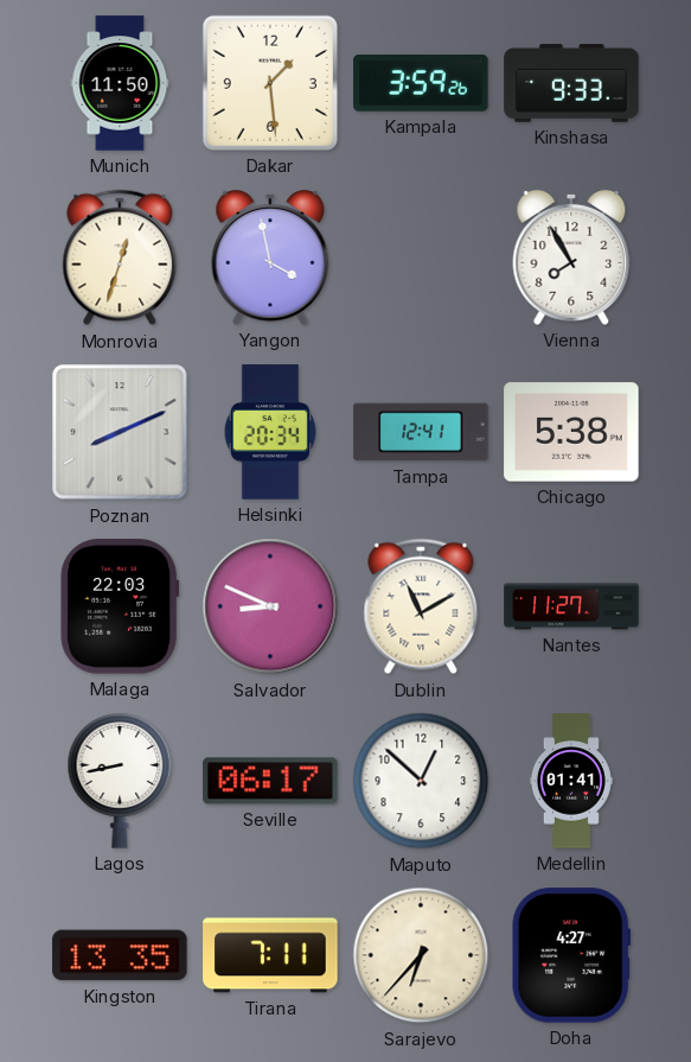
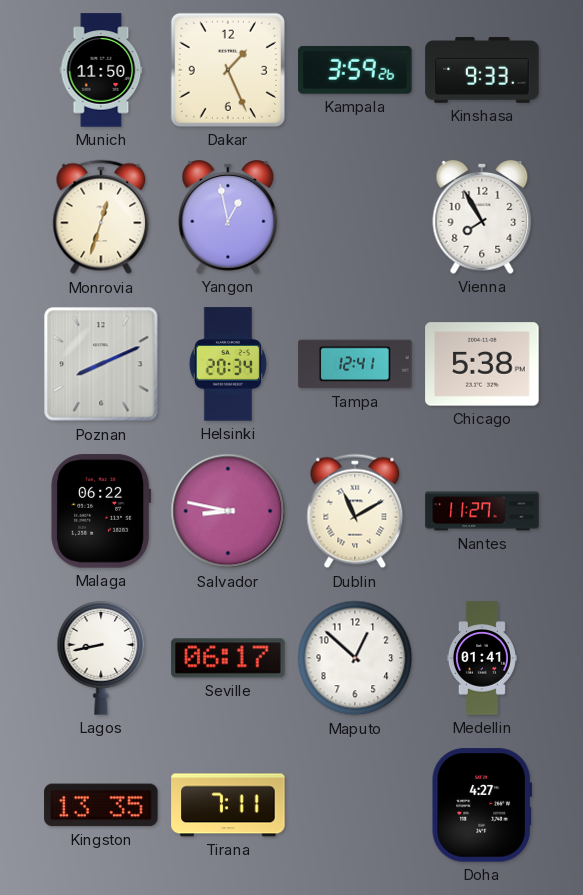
Dakar: 1:29 -> 1:26
Yangon: 3:58 -> 12:58
Malaga: 22:03 -> 06:22
Salvador: 8:49 -> 8:47
Sarajevo: 6:37 -> none
